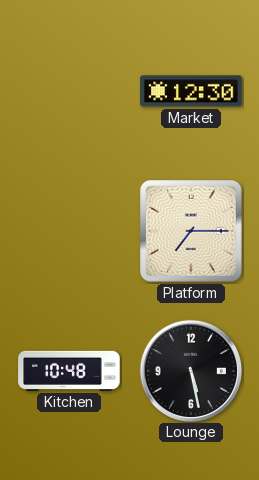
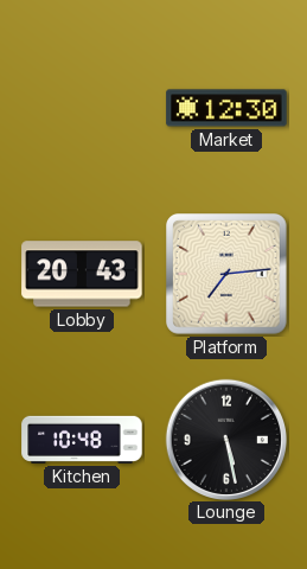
Lobby: none -> 20:43
Platform: 7:15 -> 7:14
